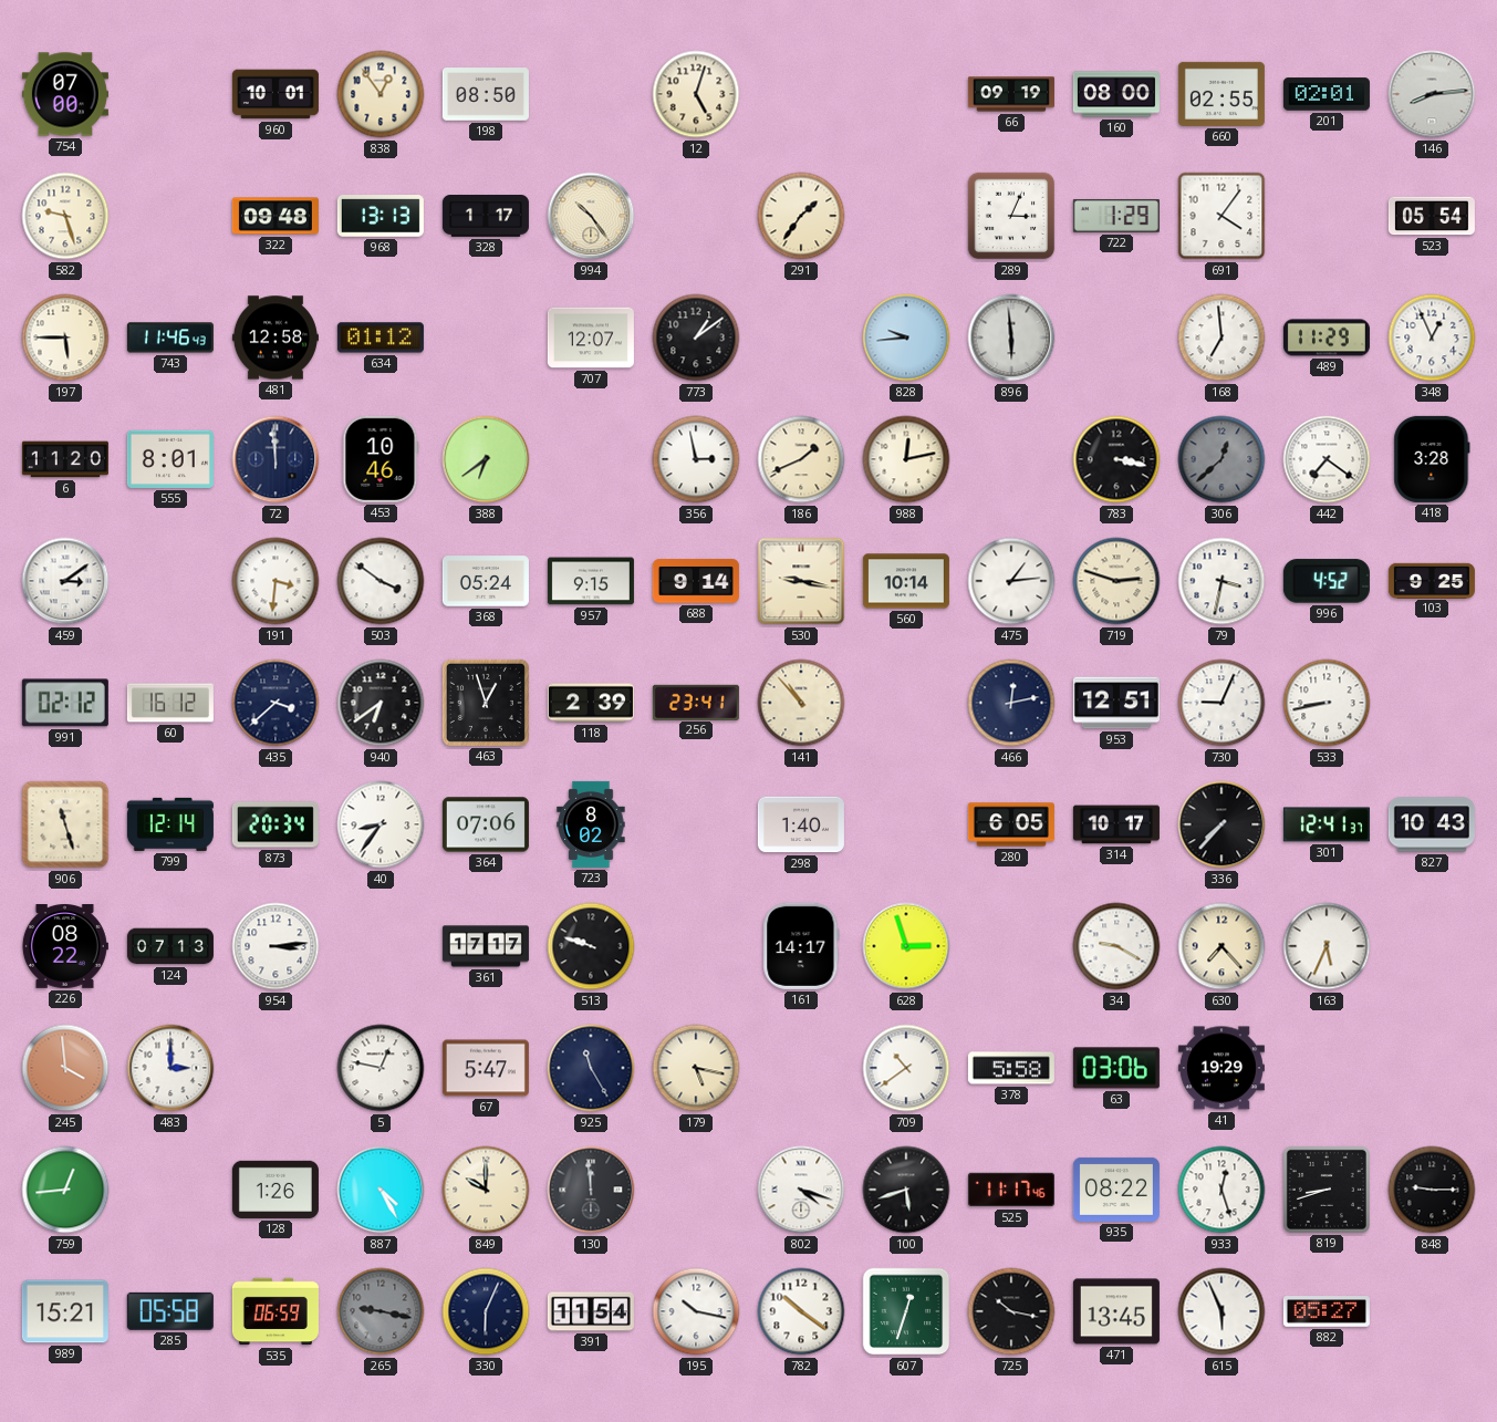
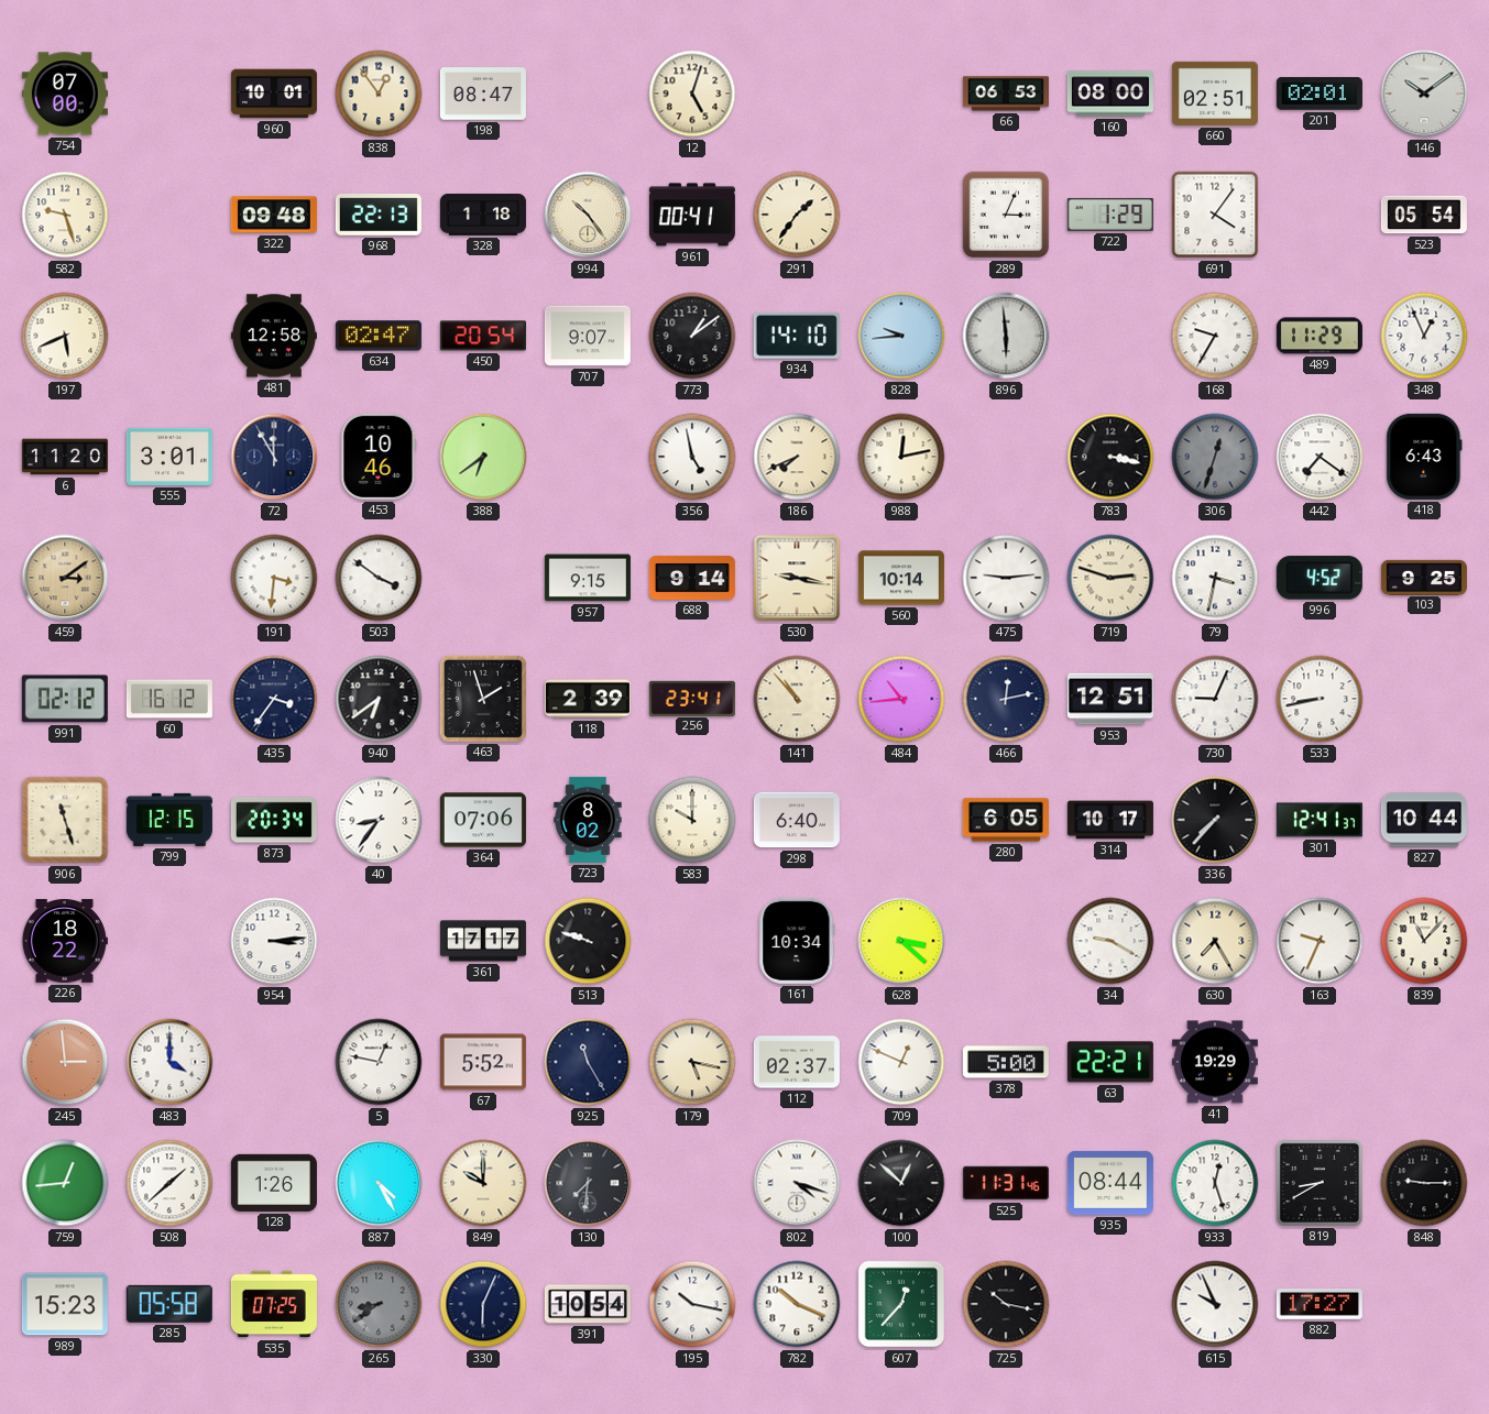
198: 08:50 -> 08:47
66: 09:19 -> 06:53
660: 02:55 -> 02:51
146: 8:14 -> 10:09
968: 13:13 -> 22:13
328: 1:17 -> 1:18
961: none -> 00:41
197: 5:45 -> 5:41
743: 11:46 -> none
634: 01:12 -> 02:47
450: none -> 20:54
707: 12:07 -> 9:07
934: none -> 14:10
168: 6:59 -> 9:35
555: 8:01 -> 3:01
72: 11:59 -> 11:55
356: 2:58 -> 4:58
186: 1:41 -> 7:41
306: 12:38 -> 12:33
418: 3:28 -> 6:43
459 dial: white -> champagne
368: 05:24 -> none
475: 1:14 -> 9:14
435: 3:38 -> 3:36
463: 12:57 -> 1:57
484: none -> 10:44
799: 12:14 -> 12:15
583: none -> 10:00
298: 1:40 -> 6:40
827: 10:43 -> 10:44
226: 08:22 -> 18:22
124: 07:13 -> none
161: 14:17 -> 10:34
628: 2:57 -> 3:22
630: 7:23 -> 7:25
163: 5:34 -> 9:34
839: none -> 11:07
245: 3:59 -> 2:59
483: 3:00 -> 4:00
67: 5:47 -> 5:52
112: none -> 02:37
709: 10:39 -> 12:49
378: 5:58 -> 5:00
63: 03:06 -> 22:21
508: none -> 1:38
130: 11:59 -> 7:31
100: 5:42 -> 12:52
525: 11:17 -> 11:31
935: 08:22 -> 08:44
819: 8:42 -> 8:40
989: 15:21 -> 15:23
535: 06:59 -> 07:25
265: 9:17 -> 8:39
391: 11:54 -> 10:54
782: 10:21 -> 10:19
607: 12:33 -> 12:37
471: 13:45 -> none
615: 5:56 -> 9:56
882: 05:27 -> 17:27
